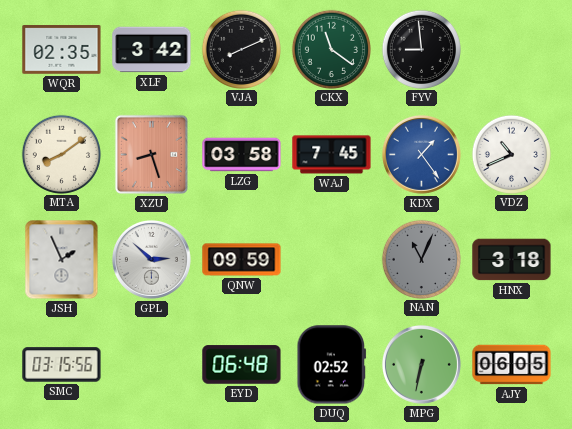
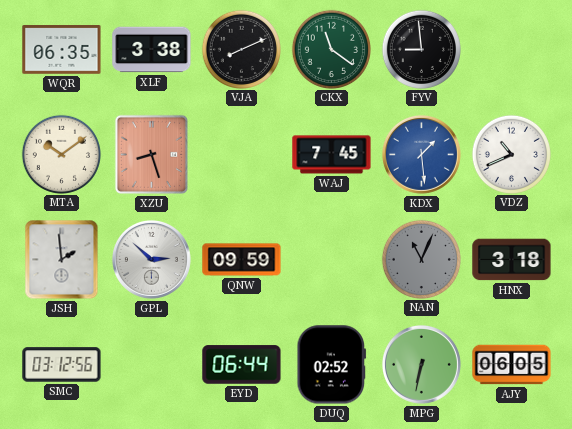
WQR: 02:35 -> 06:35
XLF: 3:42 -> 3:38
MTA: 8:09 -> 10:09
LZG: 03:58 -> none
KDX: 1:24 -> 1:29
JSH: 1:56 -> 1:59
SMC: 03:15 -> 03:12
EYD: 06:48 -> 06:44
